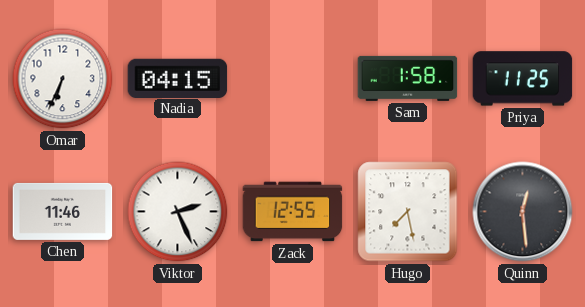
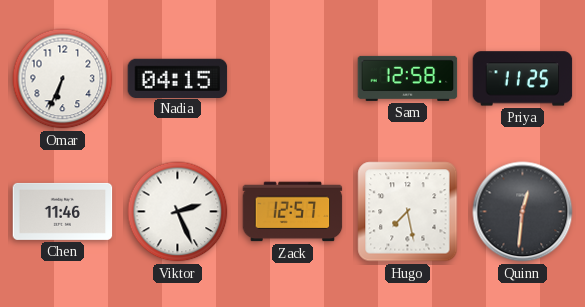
Sam: 1:58 -> 12:58
Zack: 12:55 -> 12:57
Quinn: 12:29 -> 12:31
